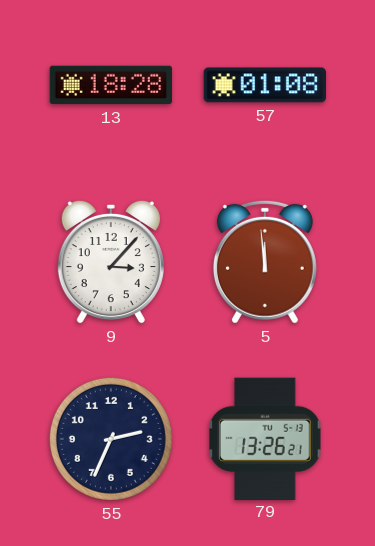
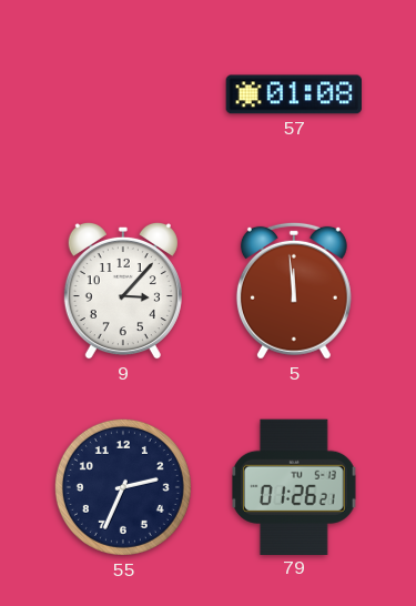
13: 18:28 -> none
79: 13:26 -> 01:26
